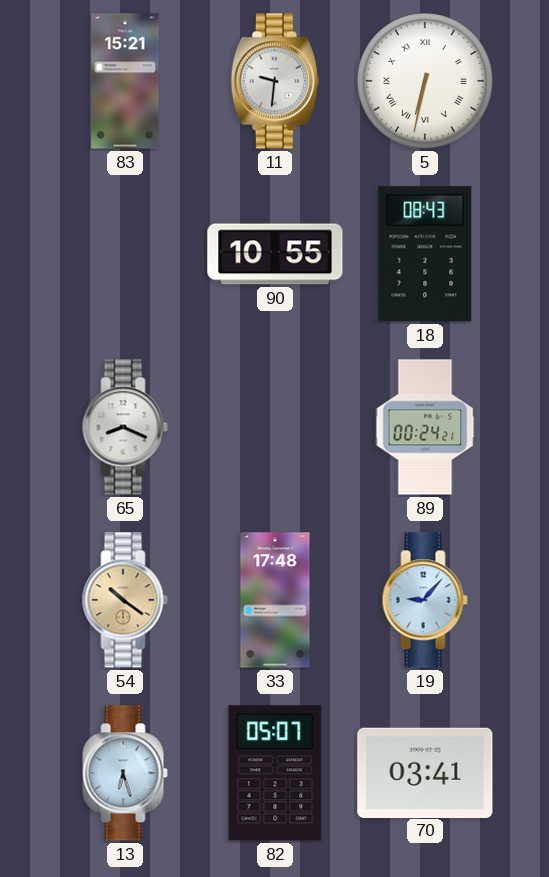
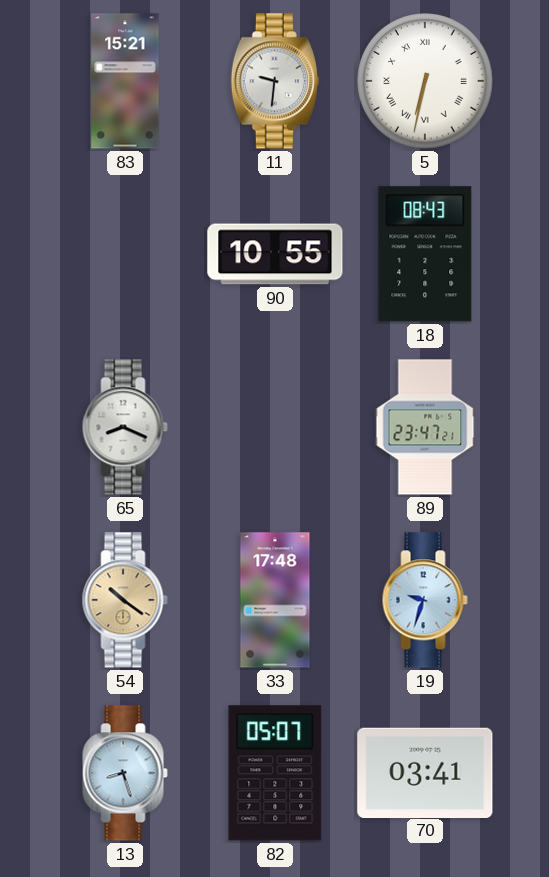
89: 00:24 -> 23:47
19: 9:07 -> 9:33
13: 6:27 -> 8:27
